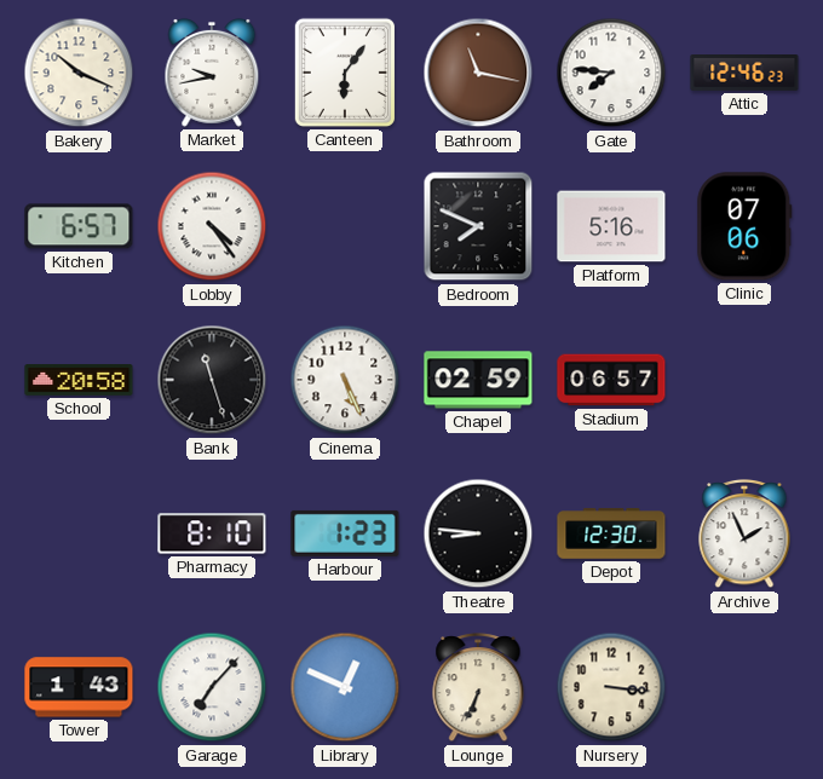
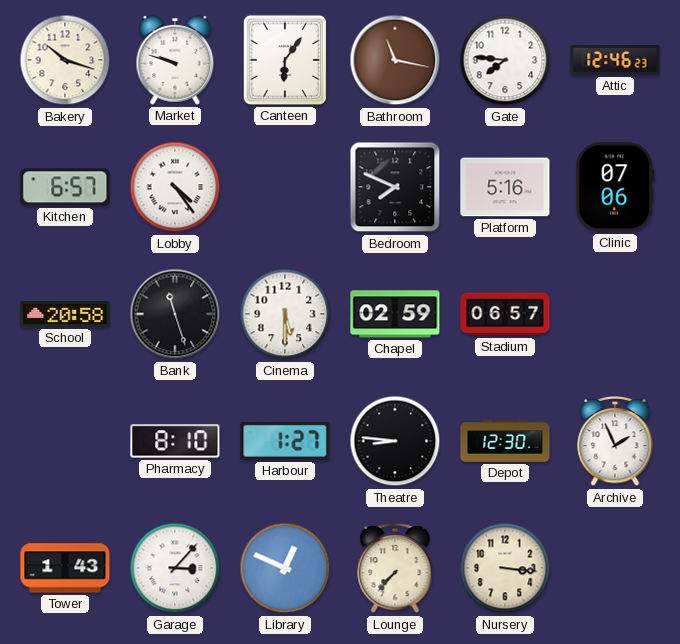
Bakery: 10:19 -> 10:18
Market: 9:43 -> 9:48
Cinema: 5:26 -> 5:30
Harbour: 1:23 -> 1:27
Garage: 7:07 -> 3:07
Lounge: 6:34 -> 7:37
